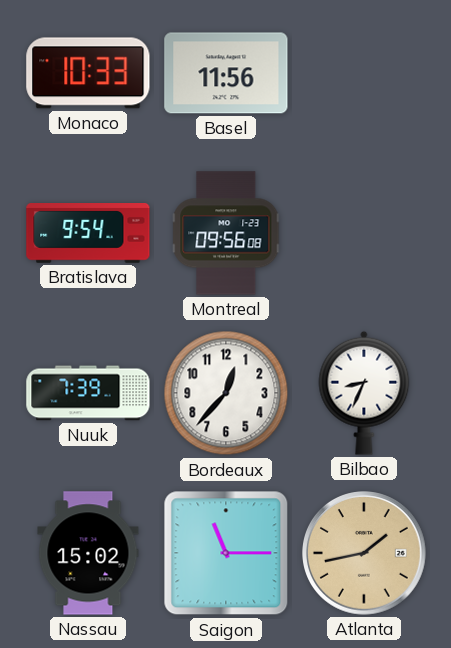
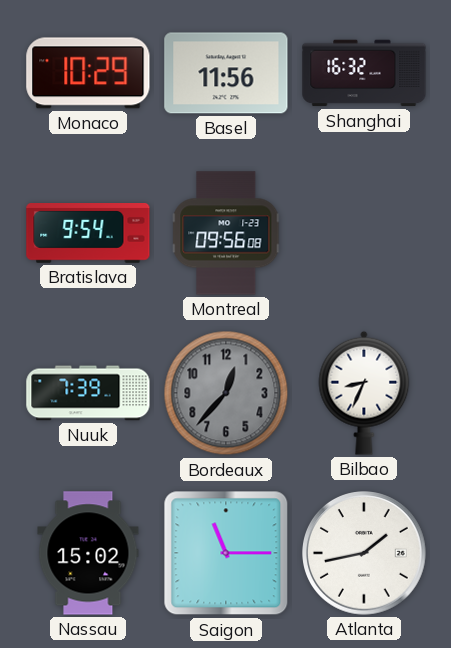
Monaco: 10:33 -> 10:29
Shanghai: none -> 16:32
Bordeaux dial: white -> grey
Atlanta dial: champagne -> white
